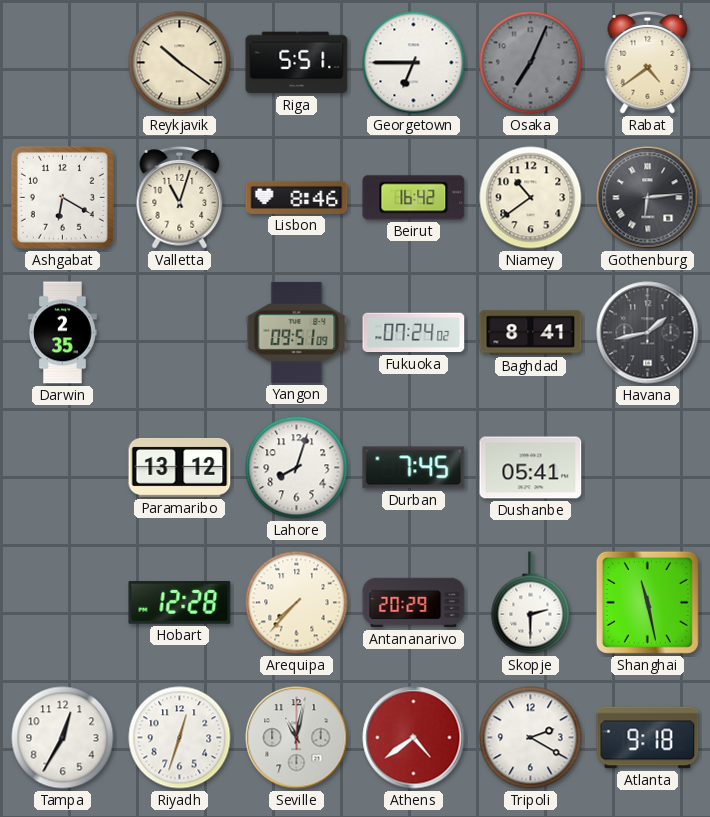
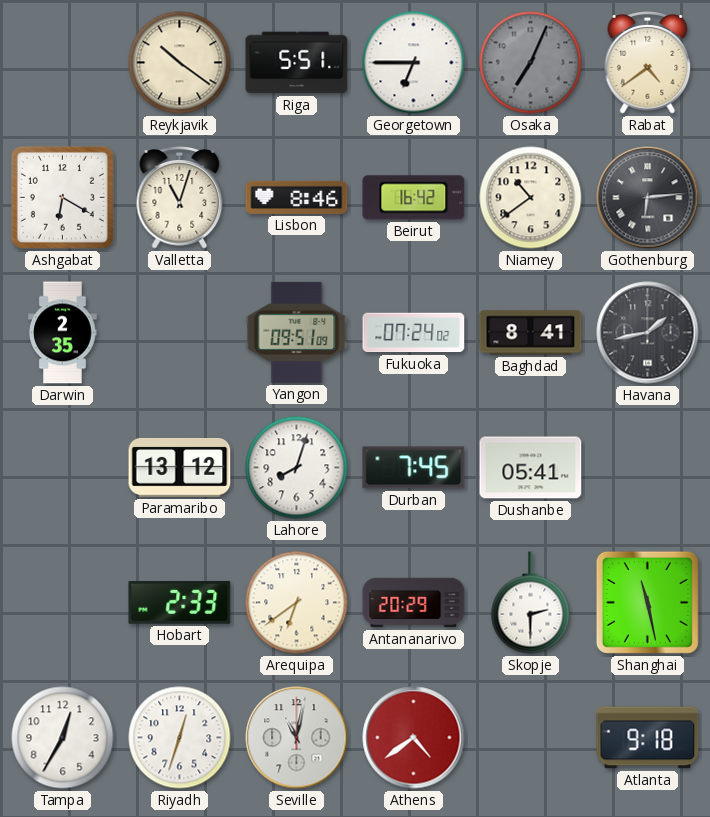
Hobart: 12:28 -> 2:33
Arequipa: 7:37 -> 6:39
Tripoli: 2:20 -> none
